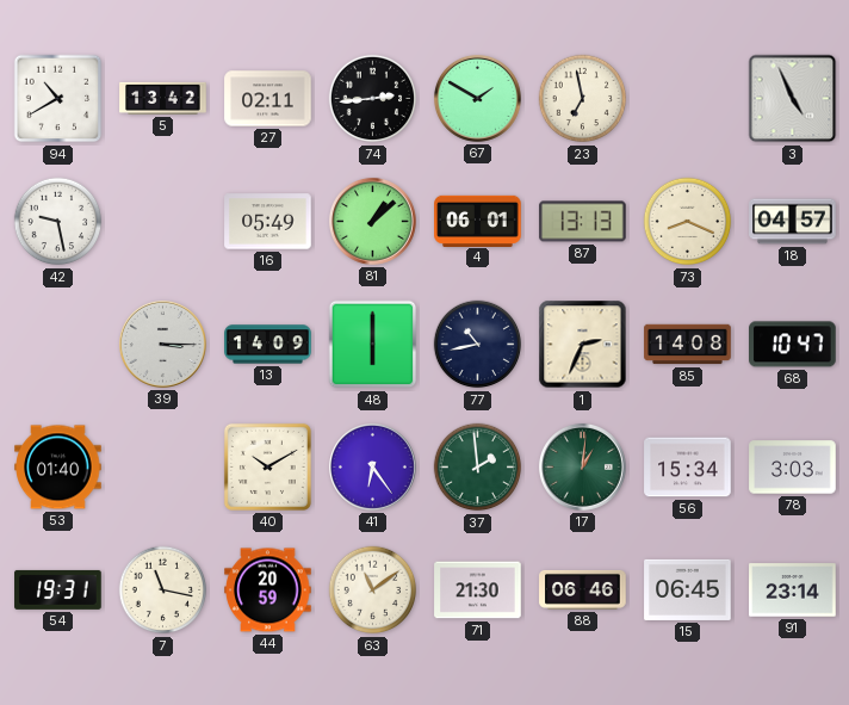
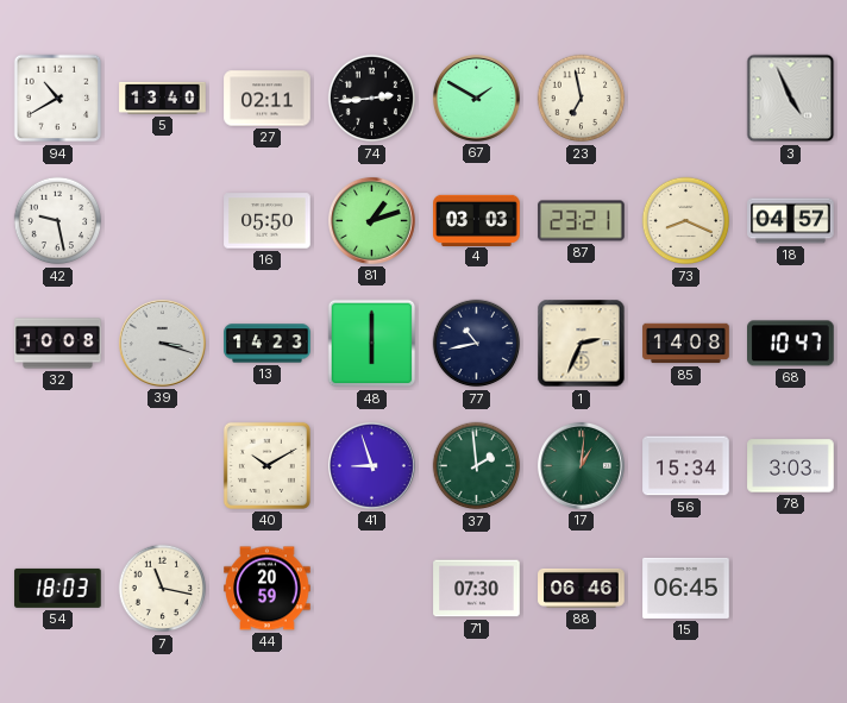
5: 13:42 -> 13:40
16: 05:49 -> 05:50
81: 1:08 -> 1:12
4: 06:01 -> 03:03
87: 13:13 -> 23:21
32: none -> 10:08
39: 3:15 -> 3:18
13: 14:09 -> 14:23
53: 01:40 -> none
41: 6:24 -> 8:57
54: 19:31 -> 18:03
63: 11:09 -> none
71: 21:30 -> 07:30
91: 23:14 -> none
